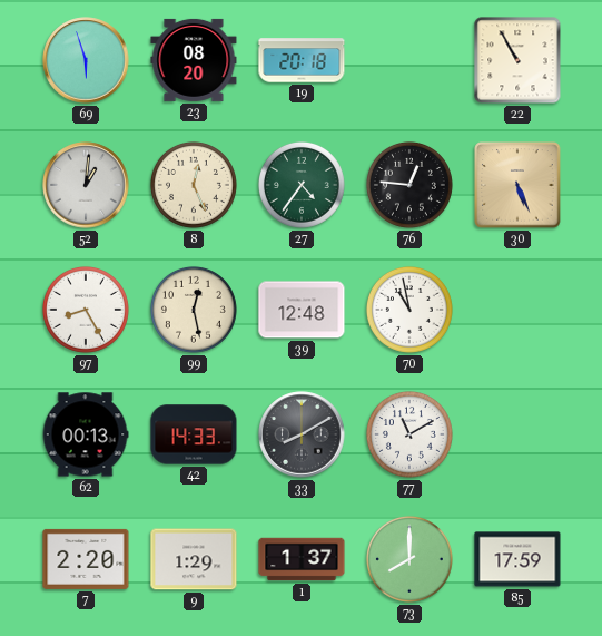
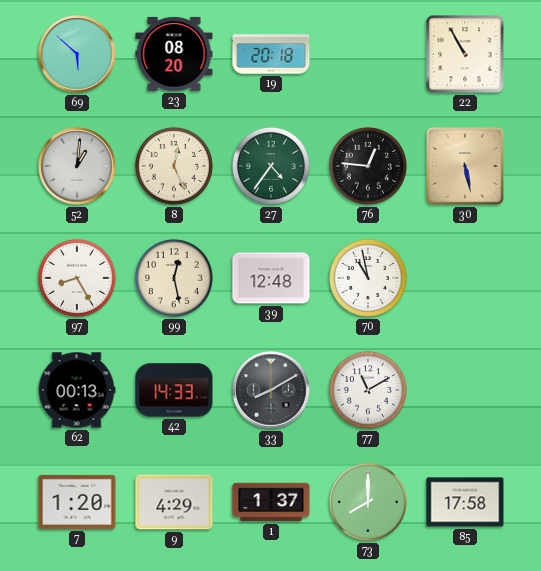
69: 5:57 -> 5:52
30: 5:26 -> 5:28
7: 2:20 -> 1:20
9: 1:29 -> 4:29
85: 17:59 -> 17:58
